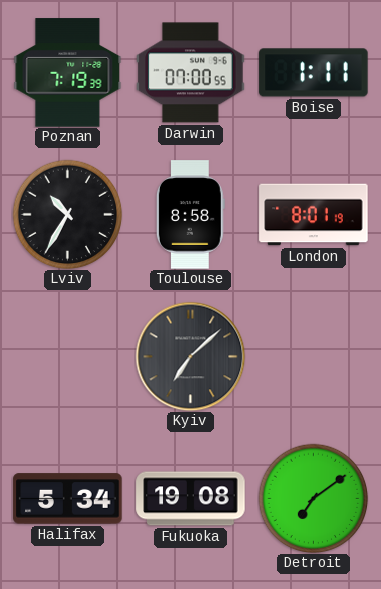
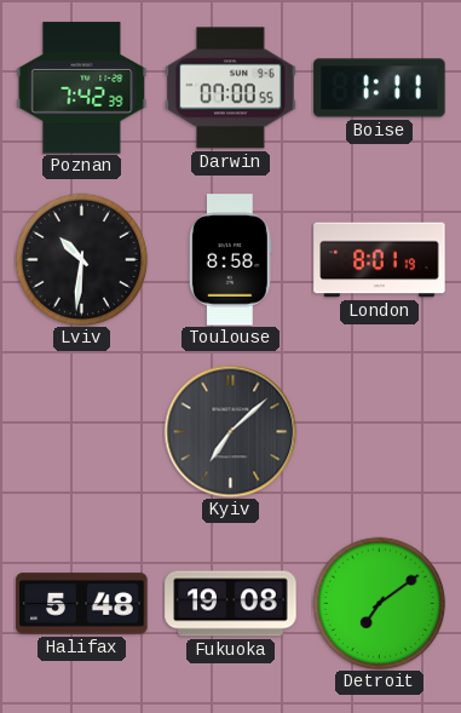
Poznan: 7:19 -> 7:42
Lviv: 10:35 -> 10:31
Halifax: 5:34 -> 5:48
